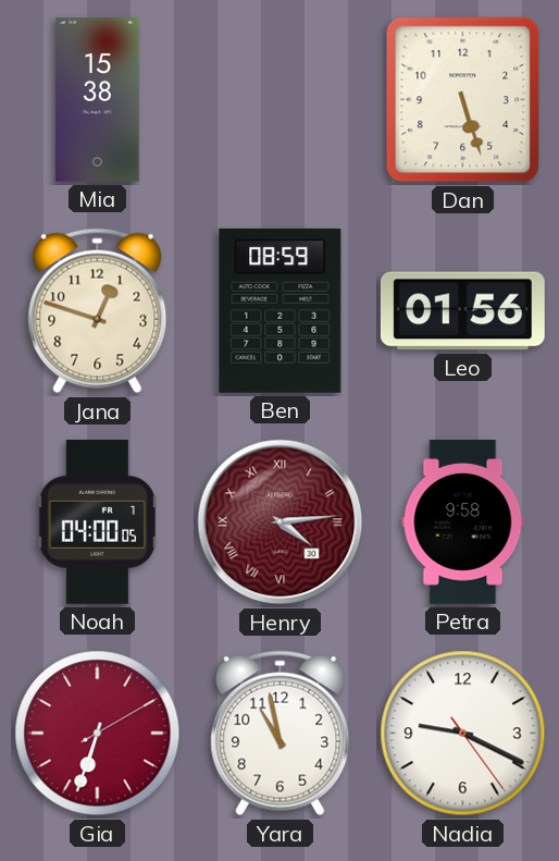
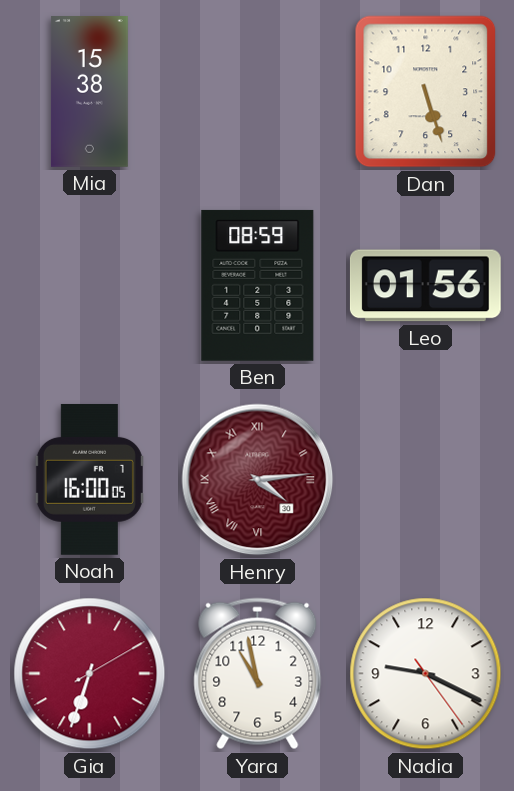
Jana: 12:48 -> none
Noah: 04:00 -> 16:00
Petra: 9:58 -> none
